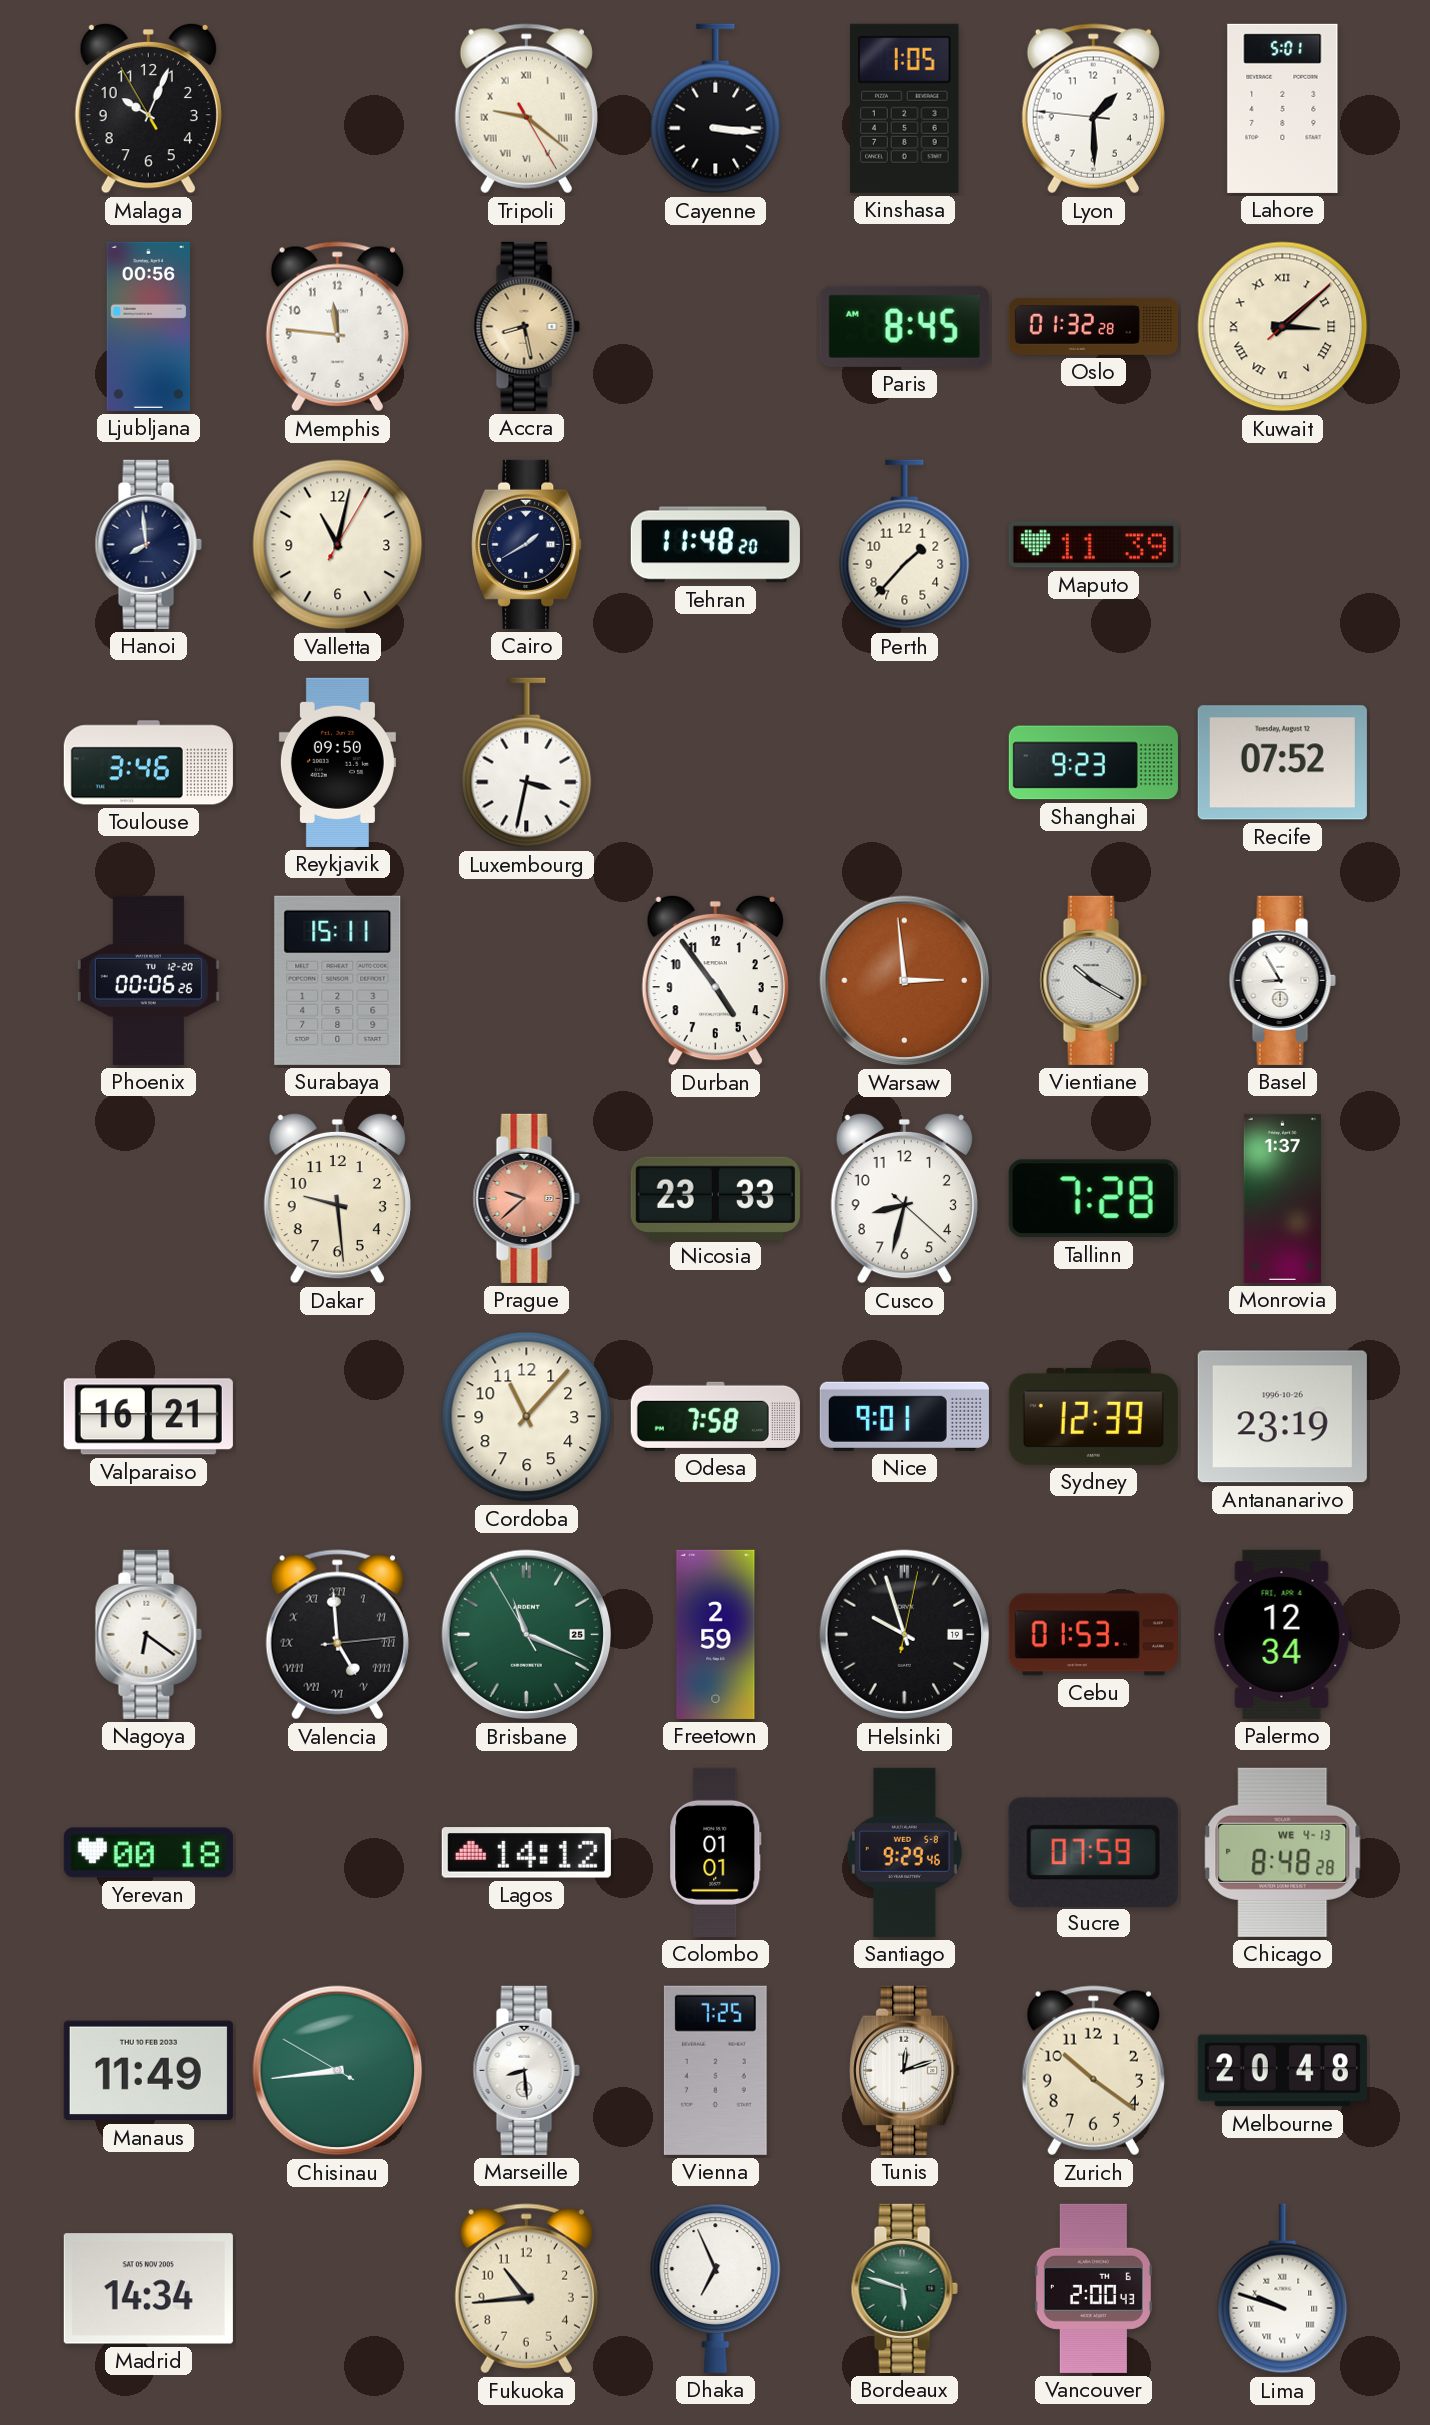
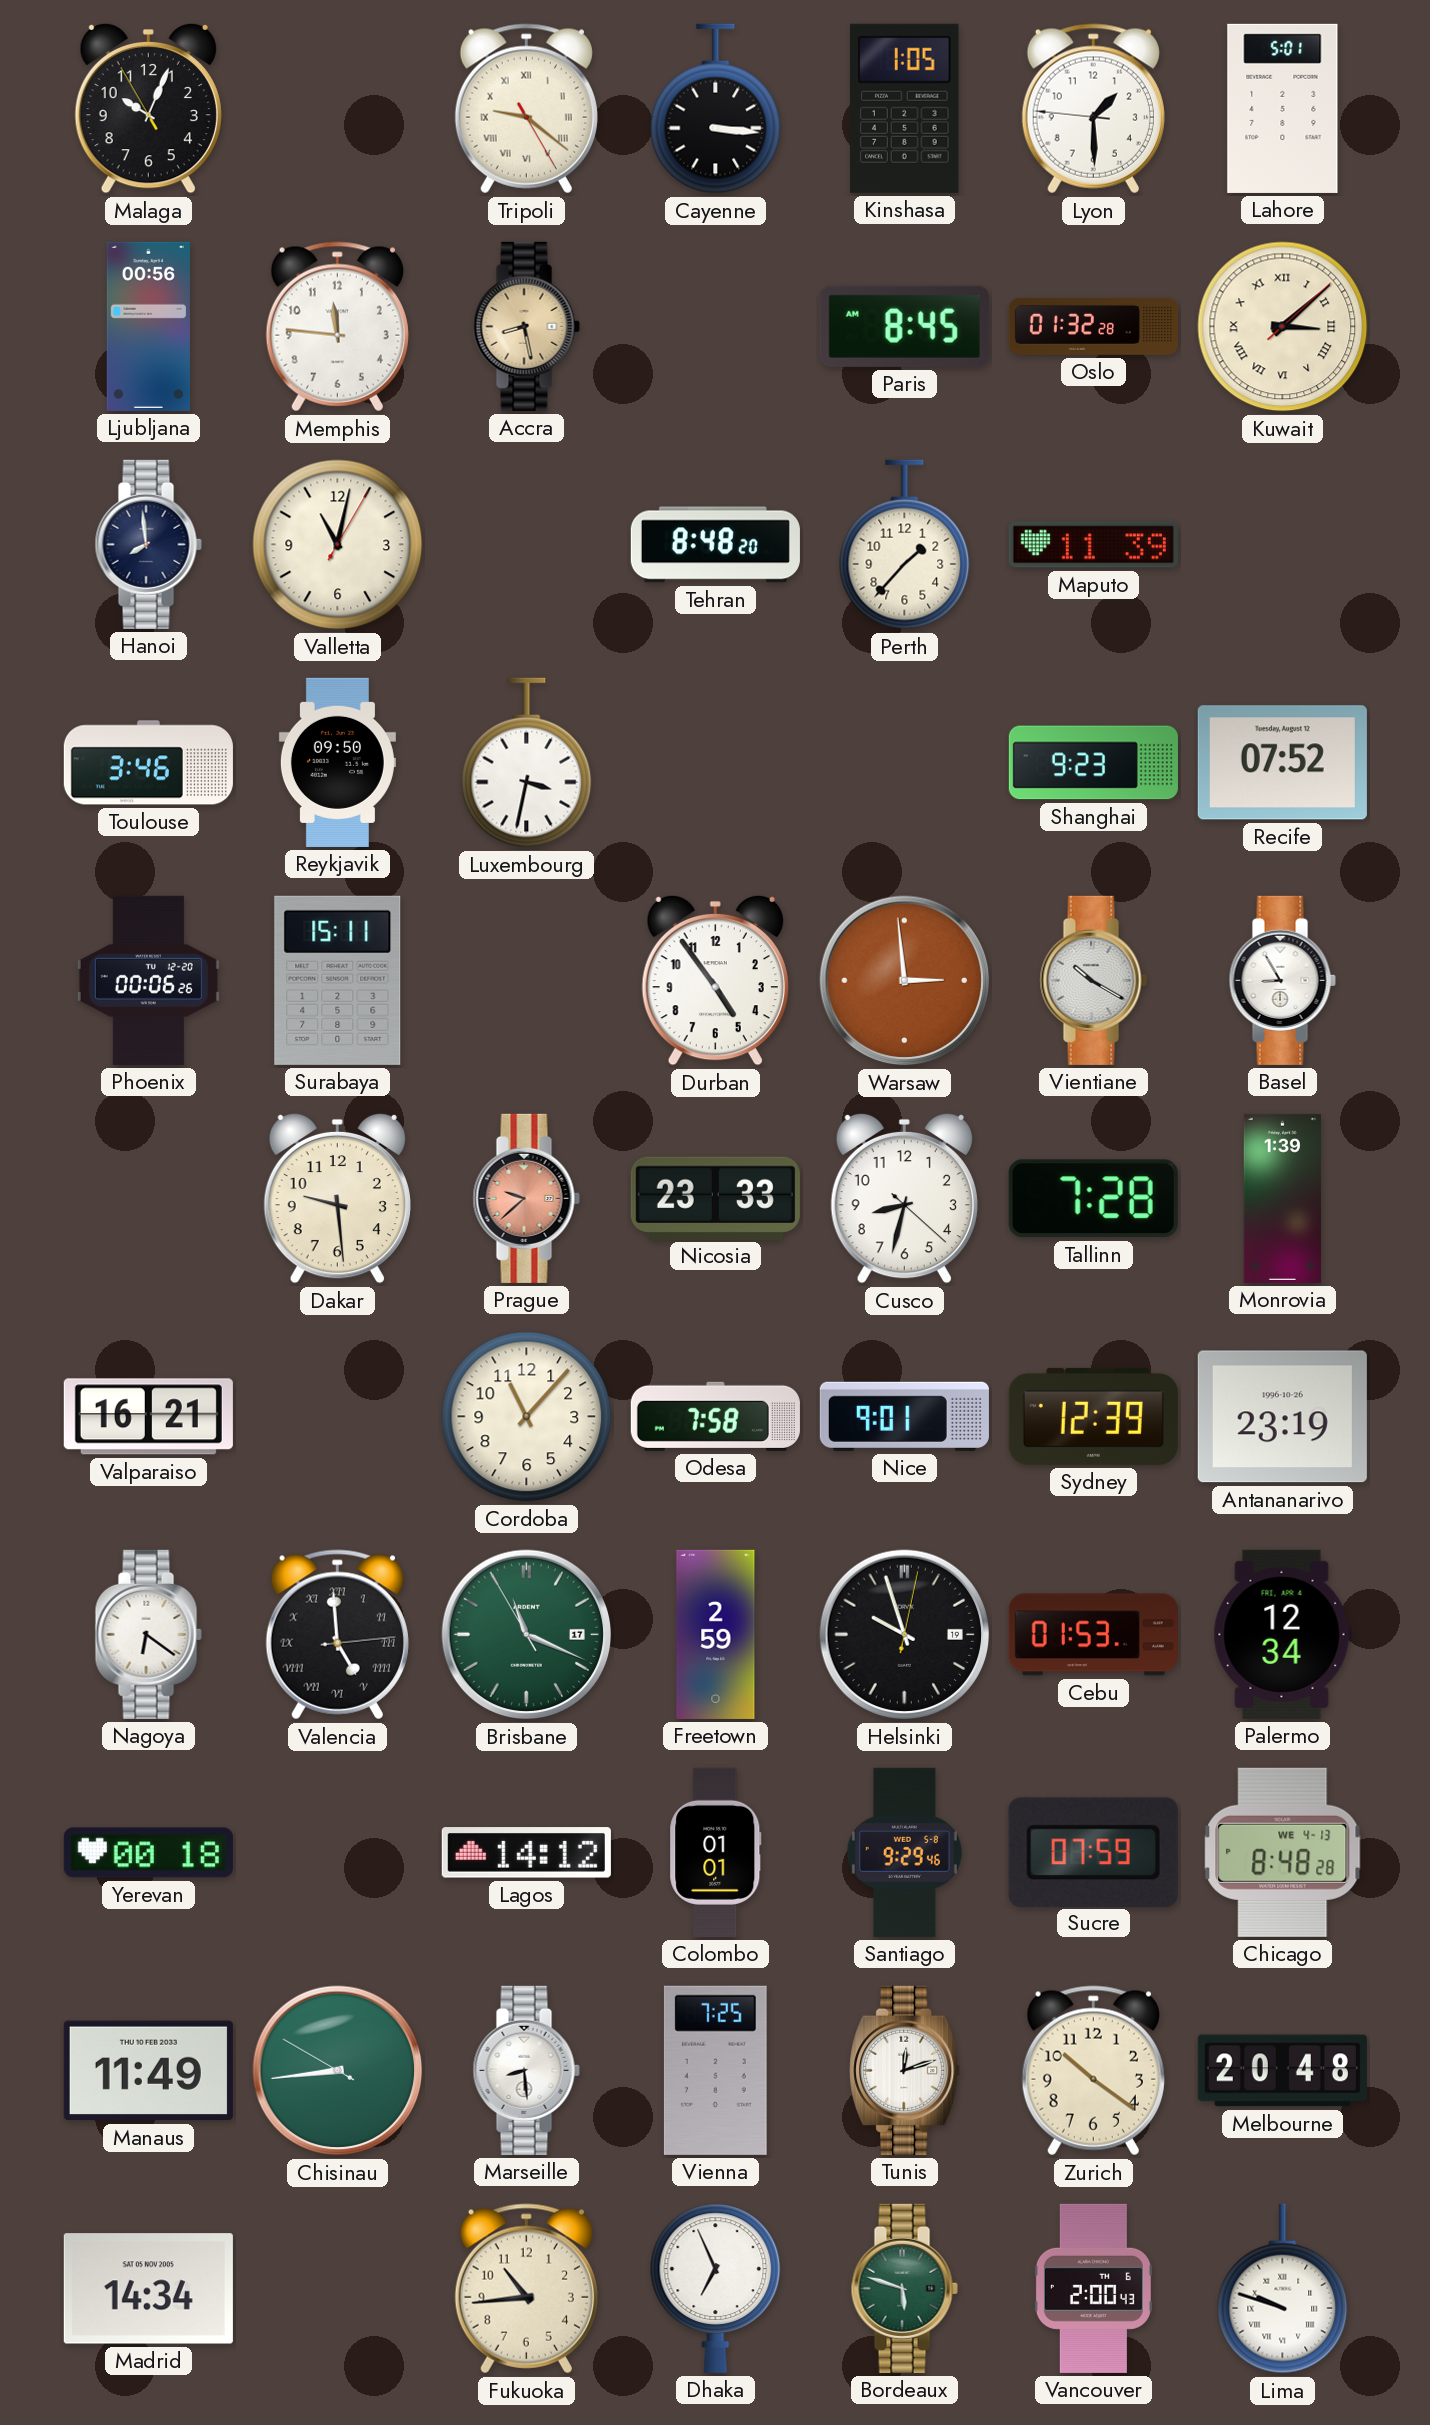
Cairo: 1:40 -> none
Tehran: 11:48 -> 8:48
Monrovia: 1:37 -> 1:39
Brisbane date: 25 -> 17
